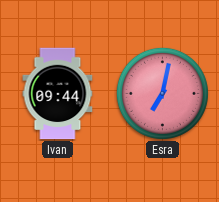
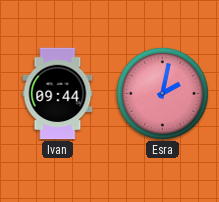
Esra: 7:02 -> 2:02
